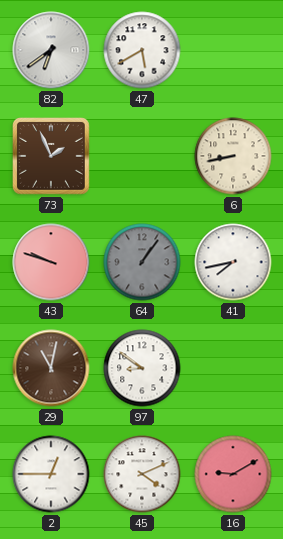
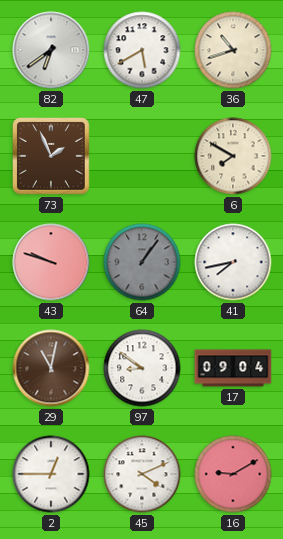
36: none -> 10:42
6: 8:43 -> 7:50
17: none -> 09:04
